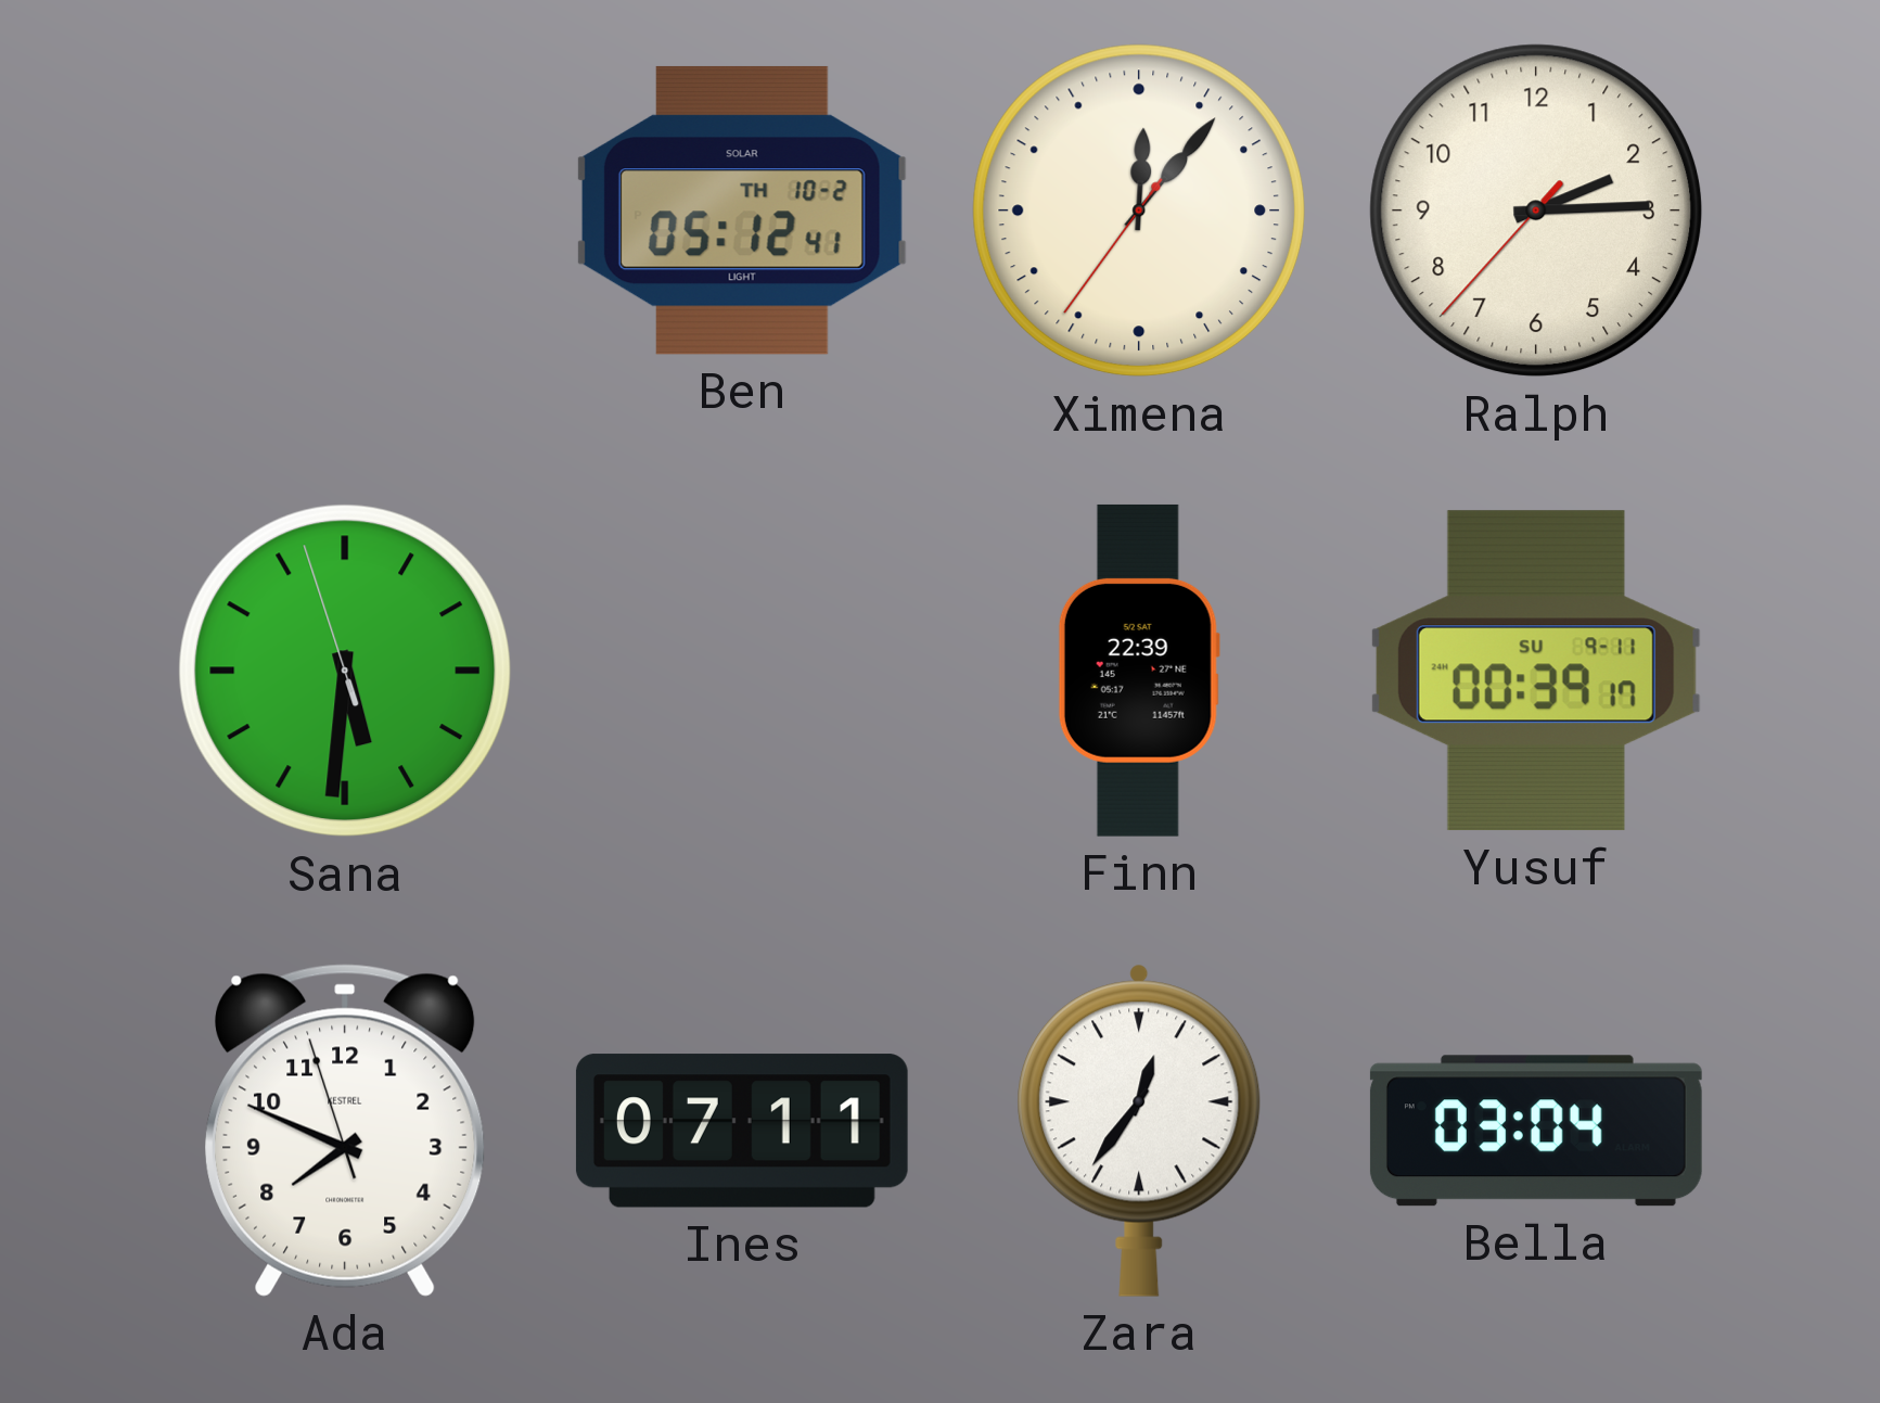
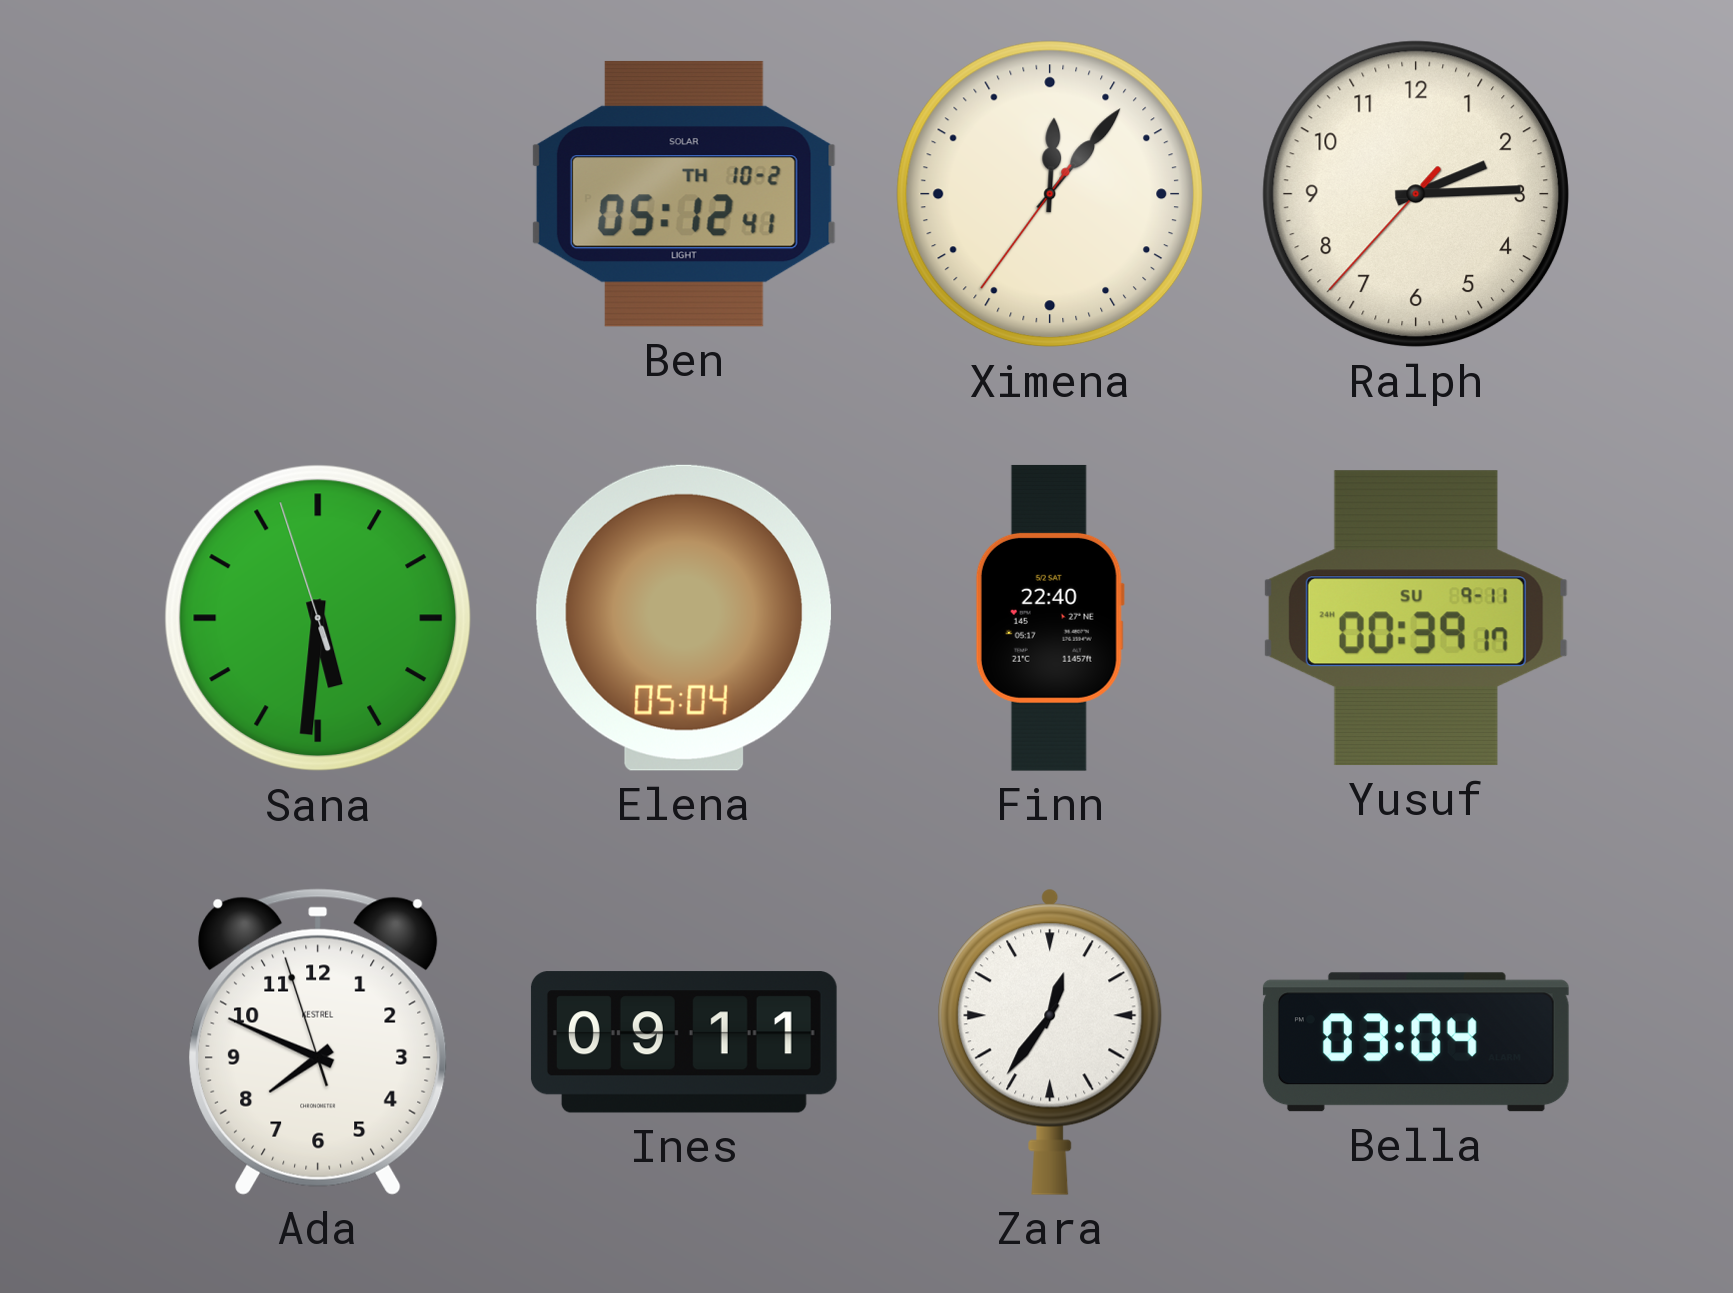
Elena: none -> 05:04
Finn: 22:39 -> 22:40
Ines: 07:11 -> 09:11
